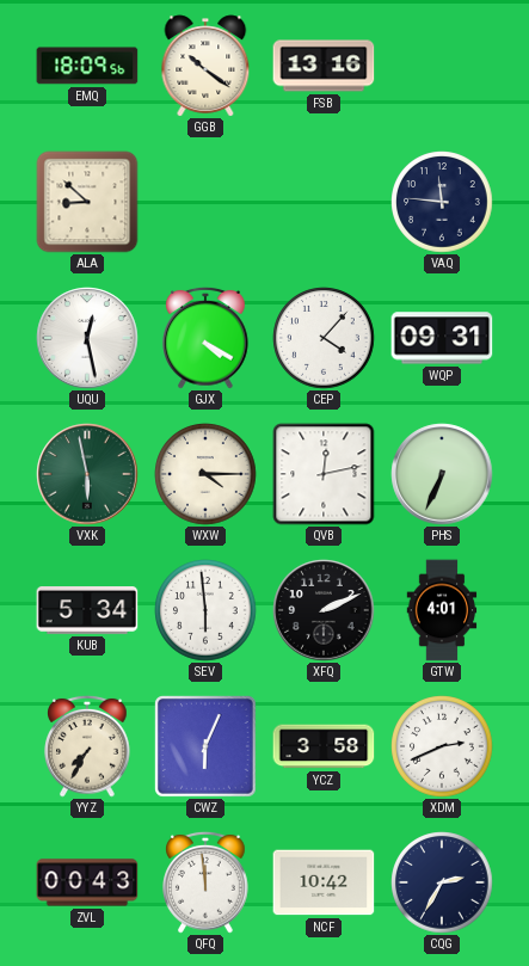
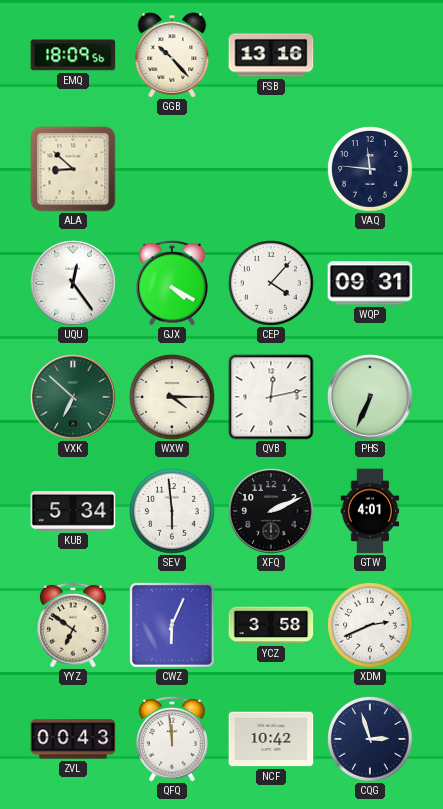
GGB: 10:21 -> 10:23
UQU: 12:28 -> 12:24
VXK: 5:58 -> 6:52
YYZ: 7:35 -> 6:51
CQG: 2:35 -> 2:57
